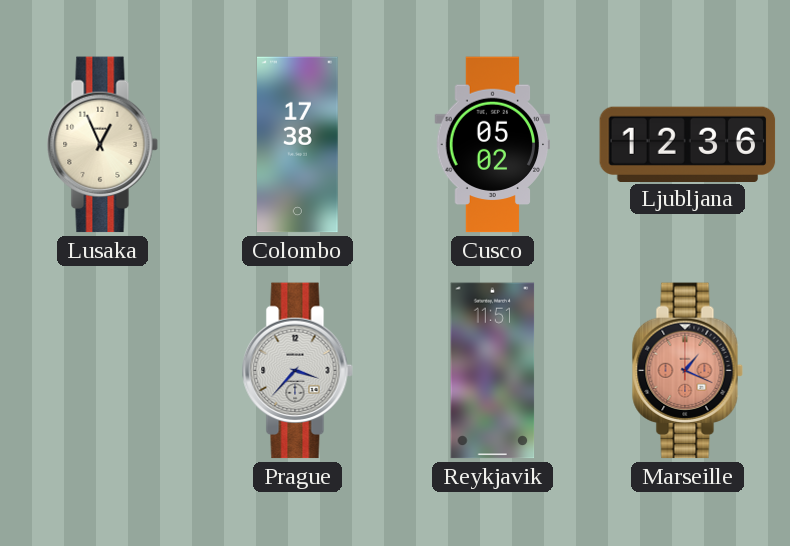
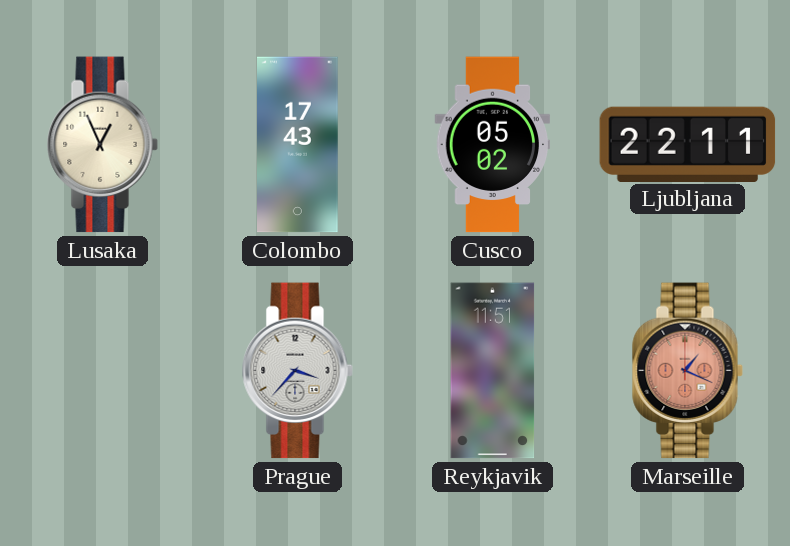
Colombo: 17:38 -> 17:43
Ljubljana: 12:36 -> 22:11
